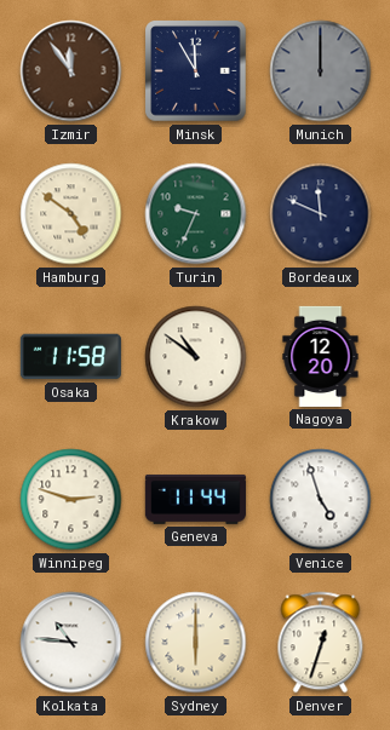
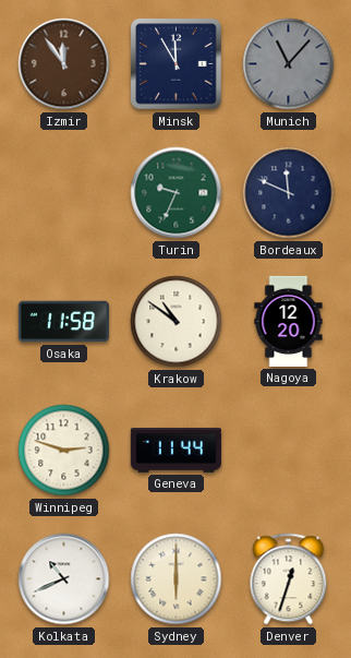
Munich: 12:00 -> 11:07
Hamburg: 4:51 -> none
Venice: 4:57 -> none
Kolkata: 10:46 -> 10:41
